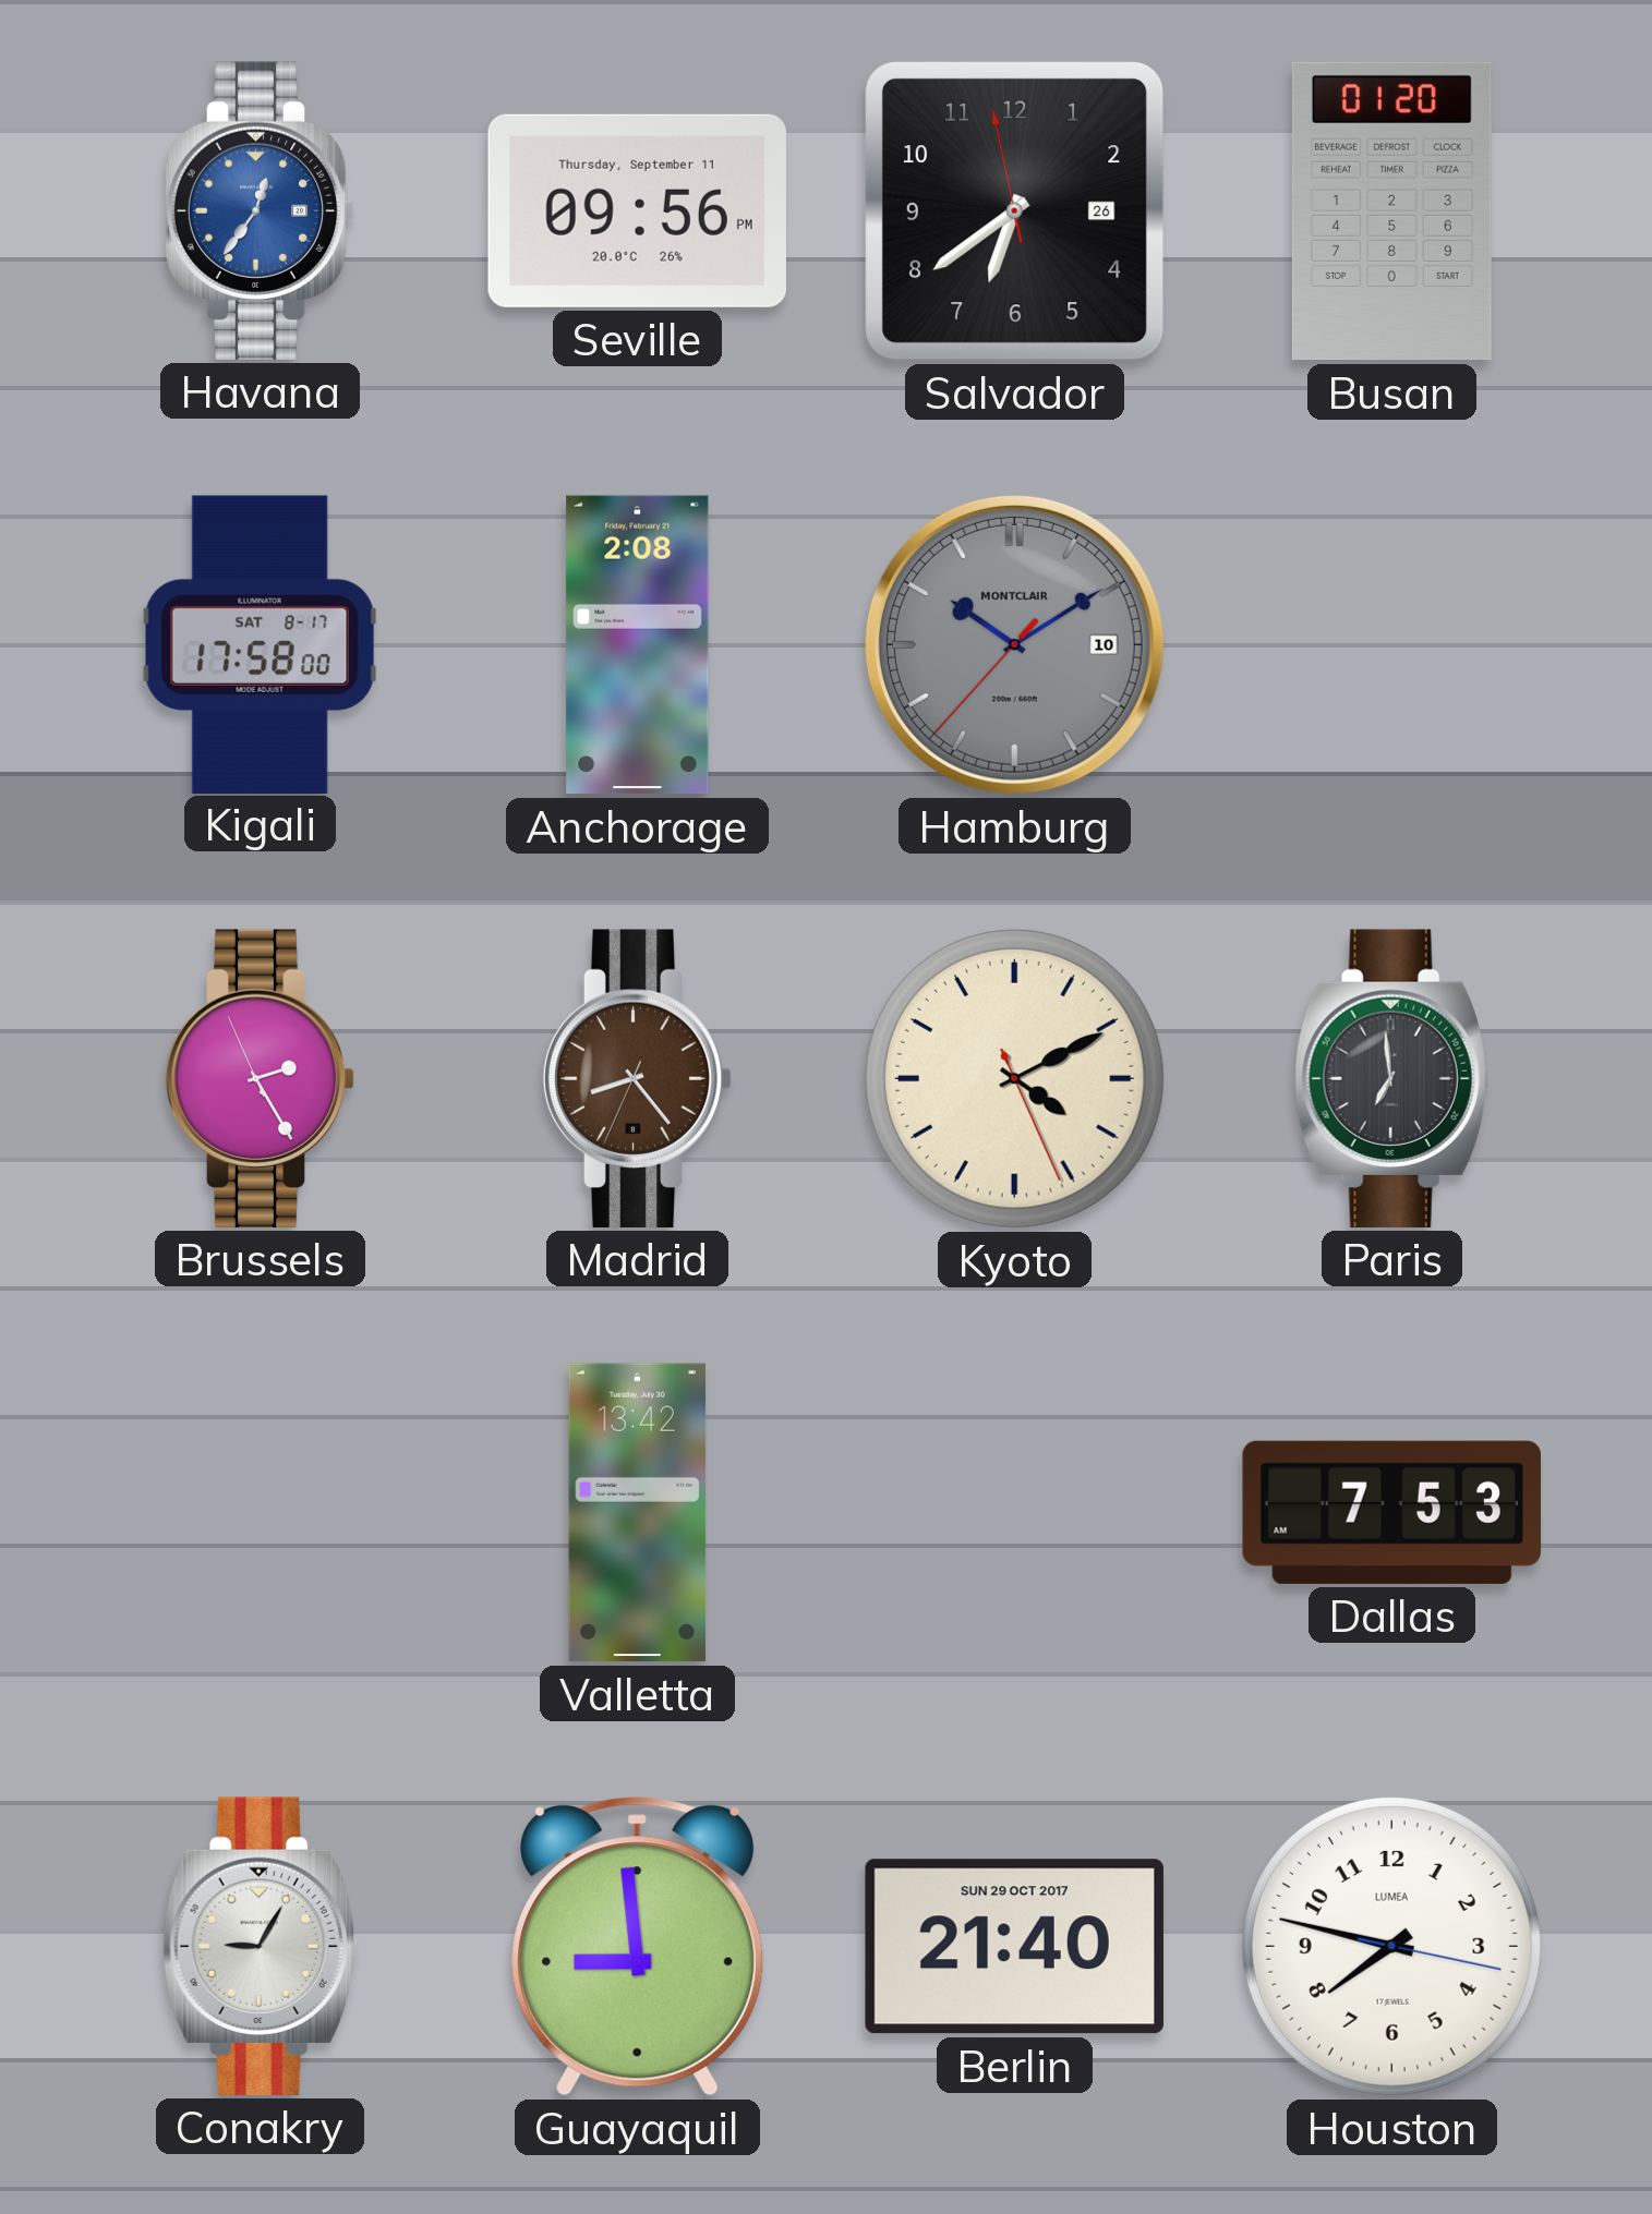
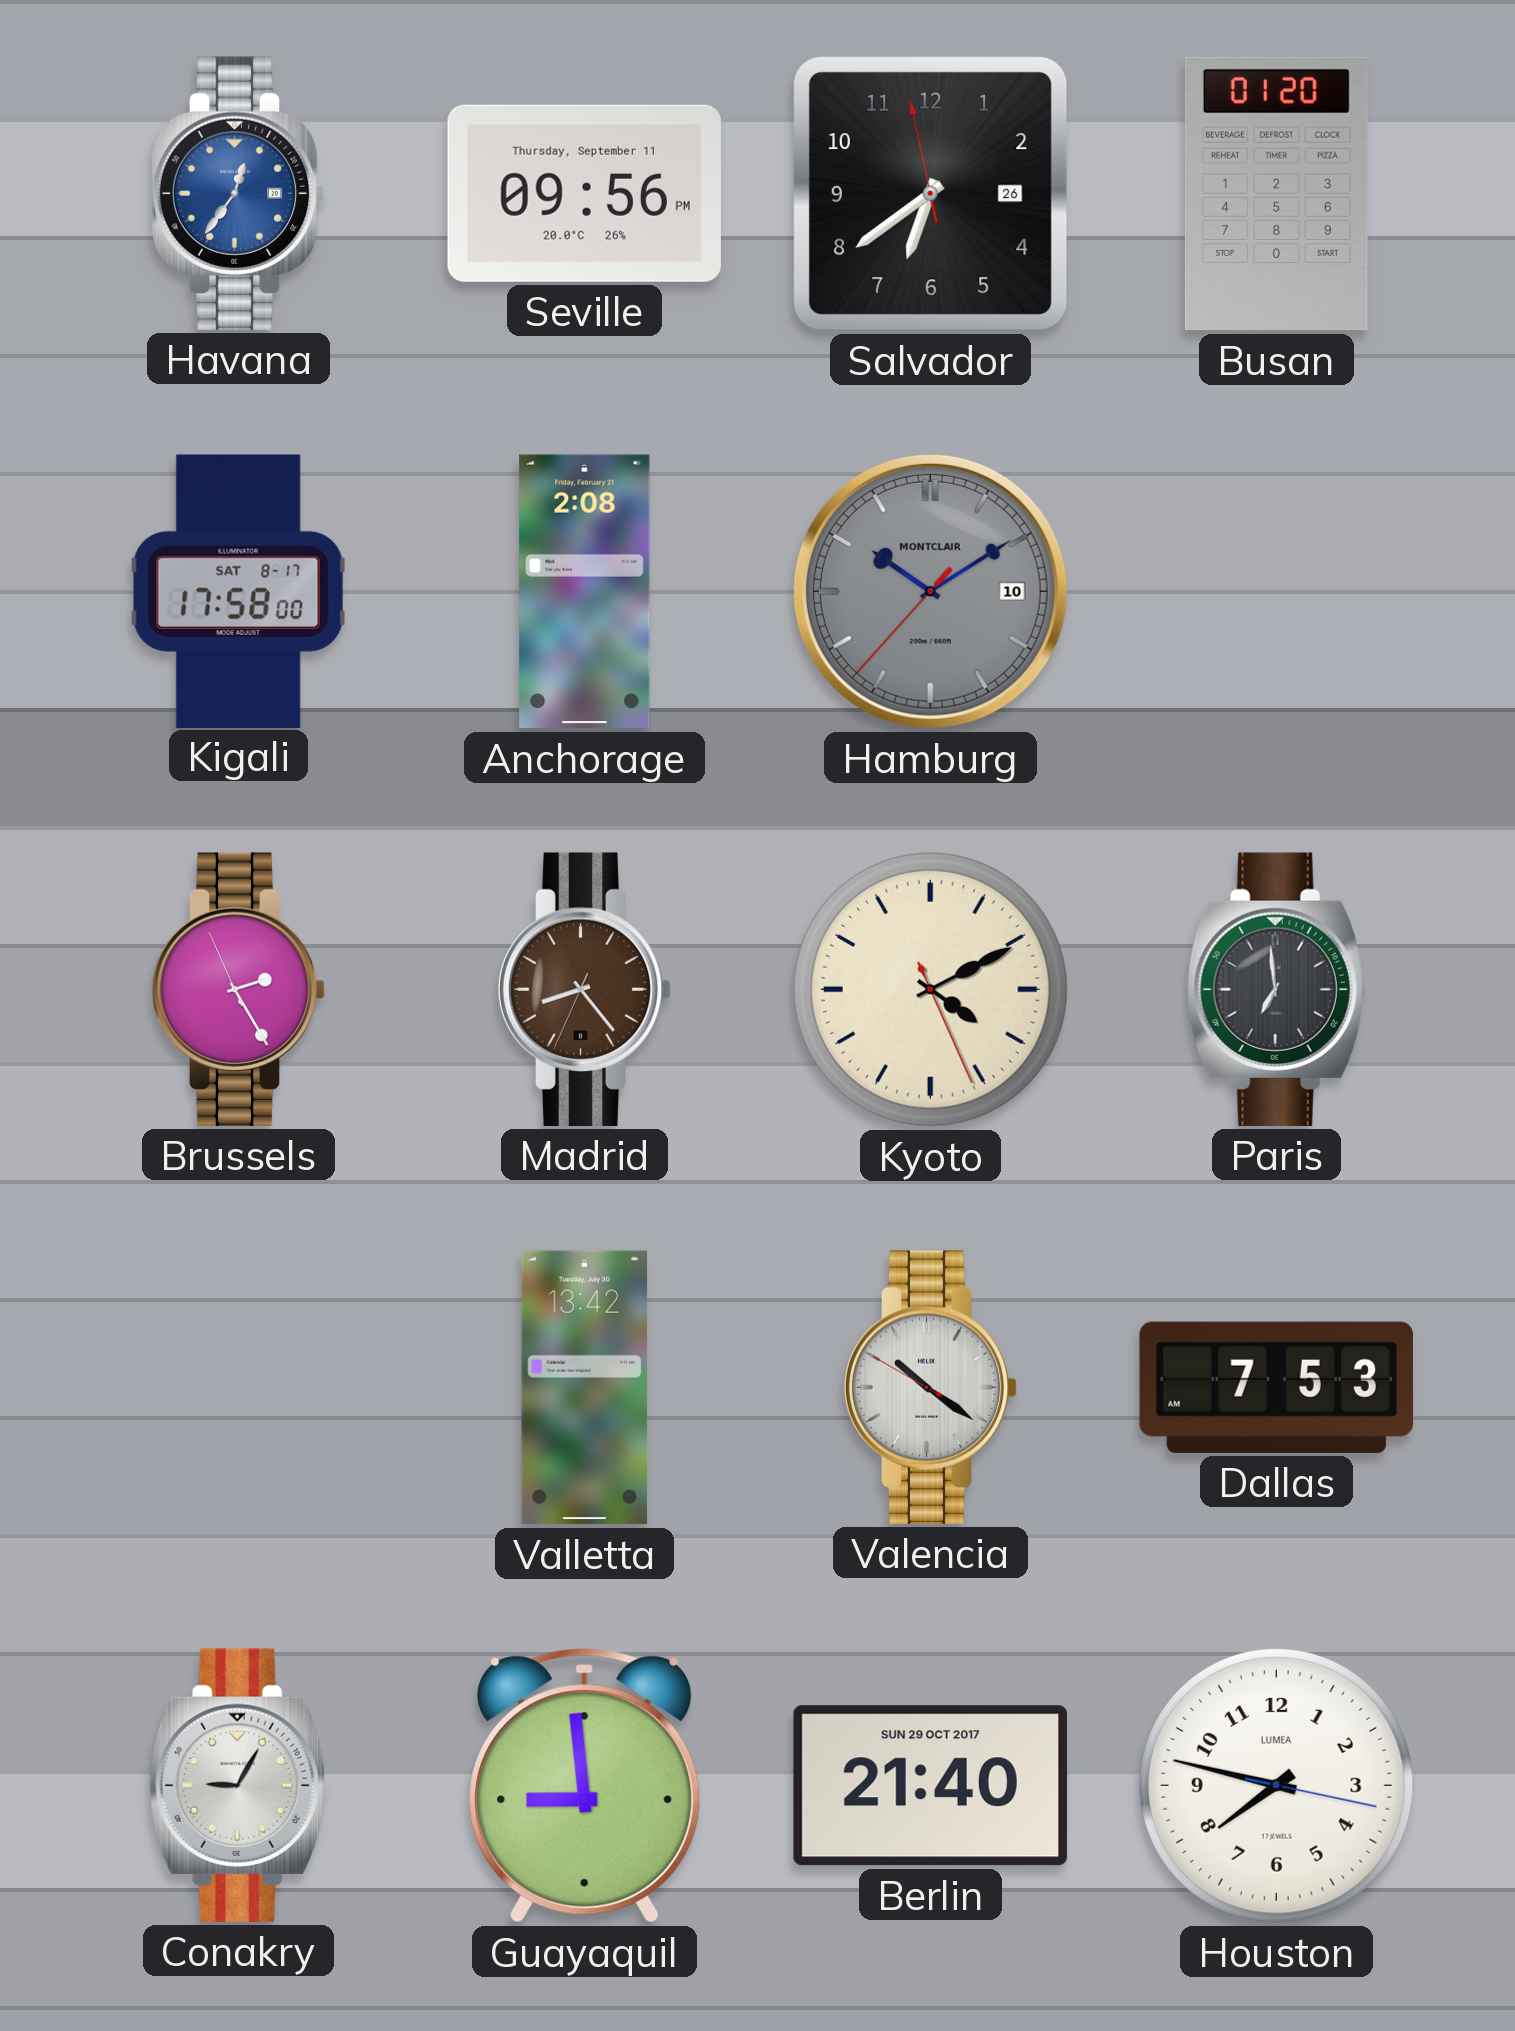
Valencia: none -> 10:20
